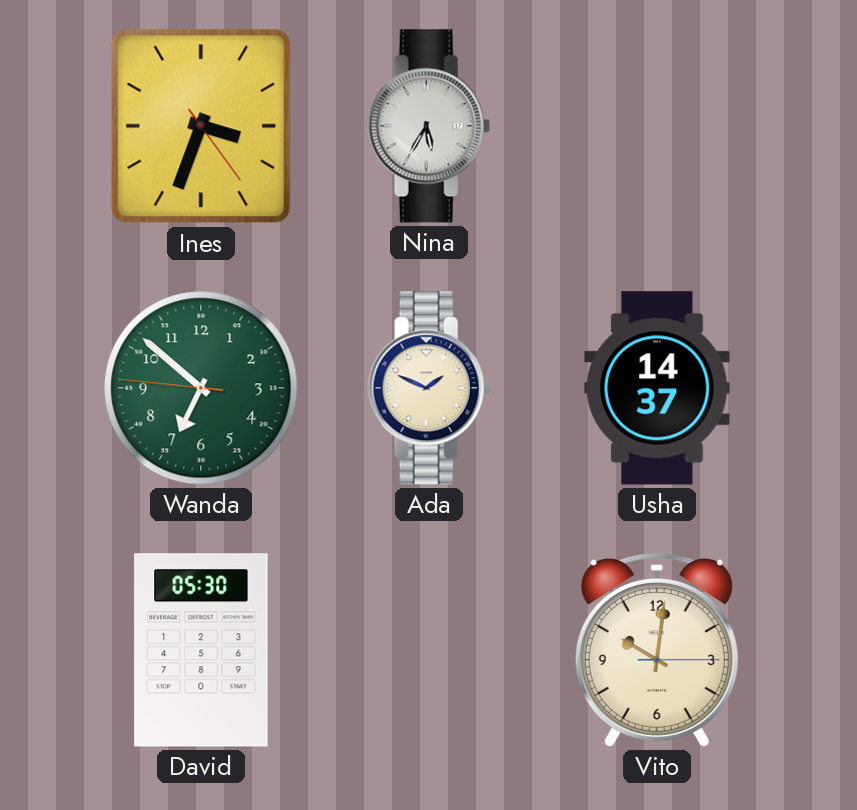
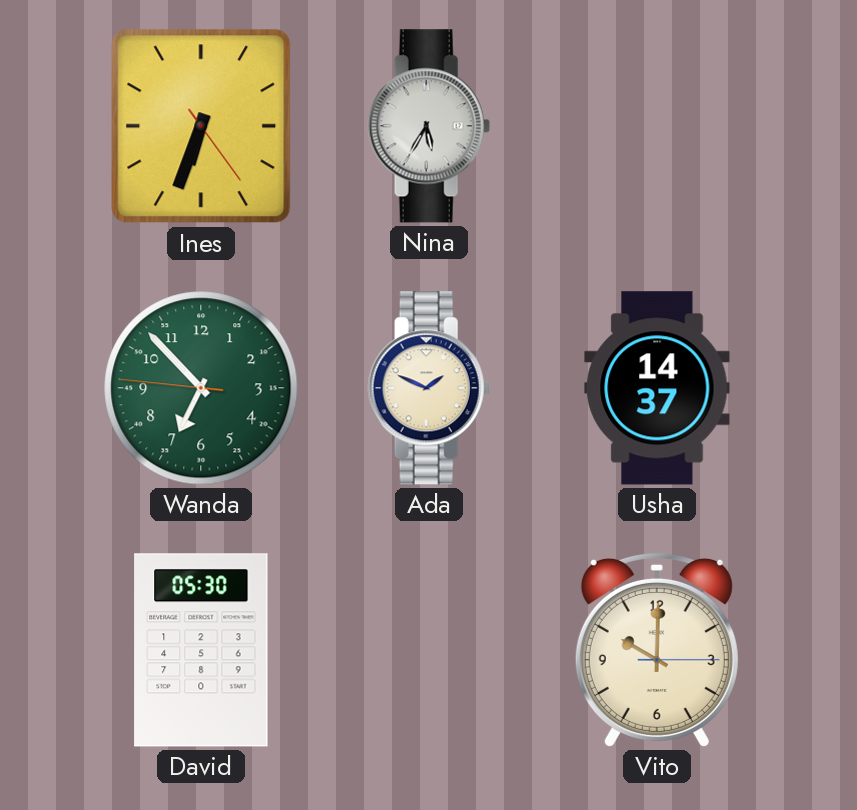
Ines: 3:33 -> 6:33
Wanda: 6:51 -> 6:52
Vito: 10:01 -> 10:00
